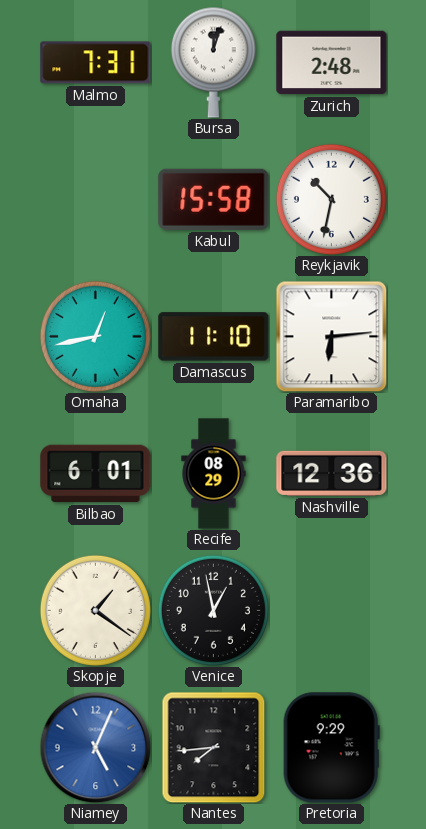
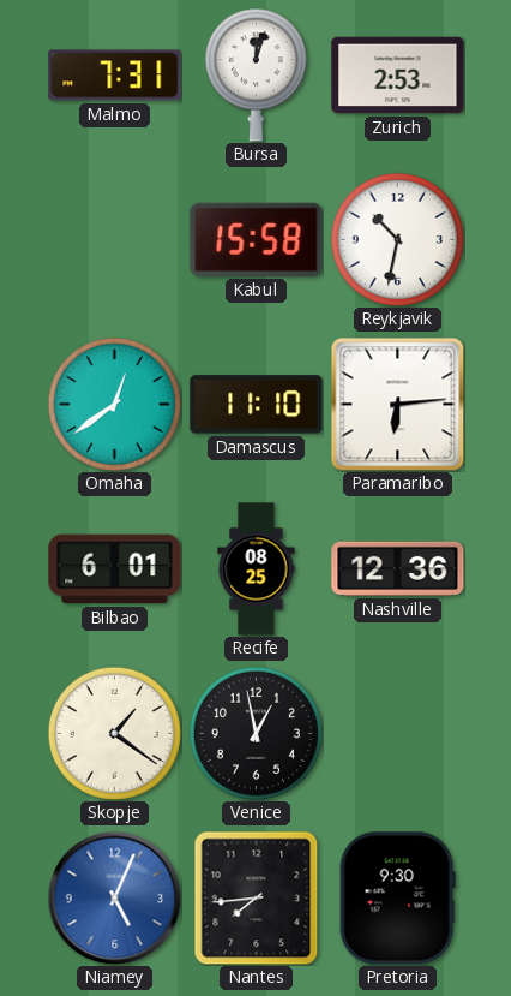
Zurich: 2:48 -> 2:53
Omaha: 12:43 -> 12:39
Recife: 08:29 -> 08:25
Pretoria: 9:29 -> 9:30
